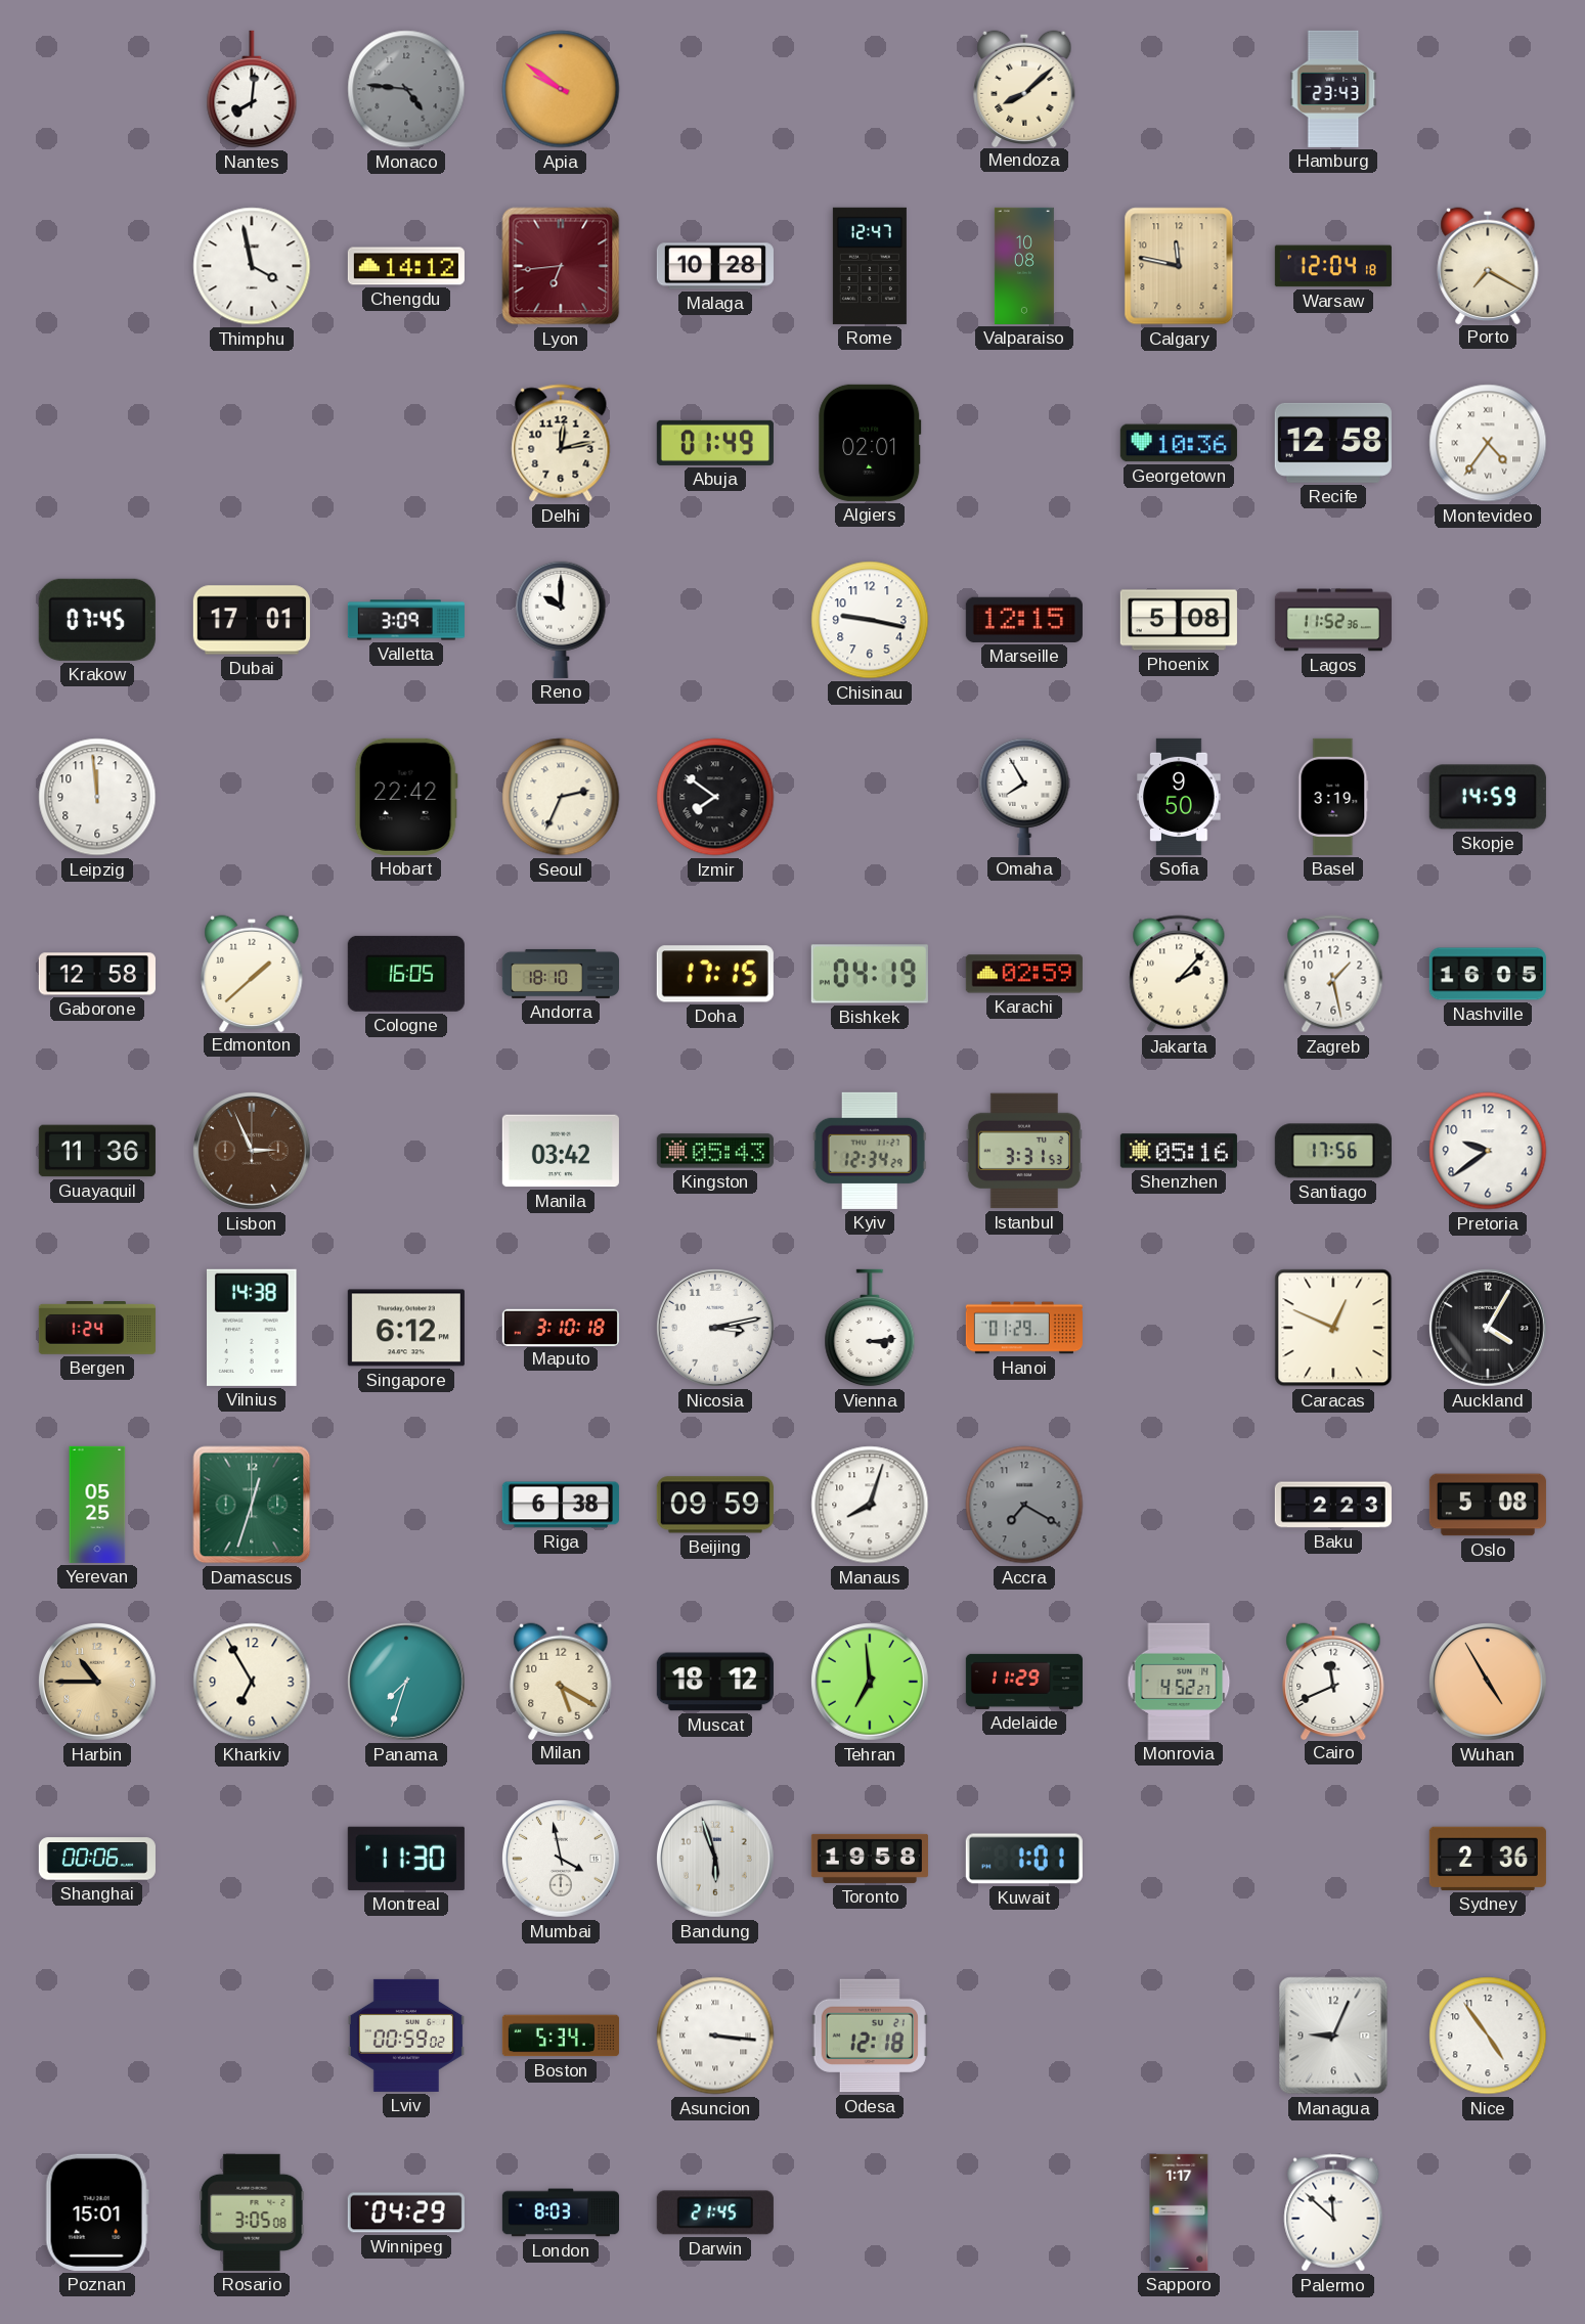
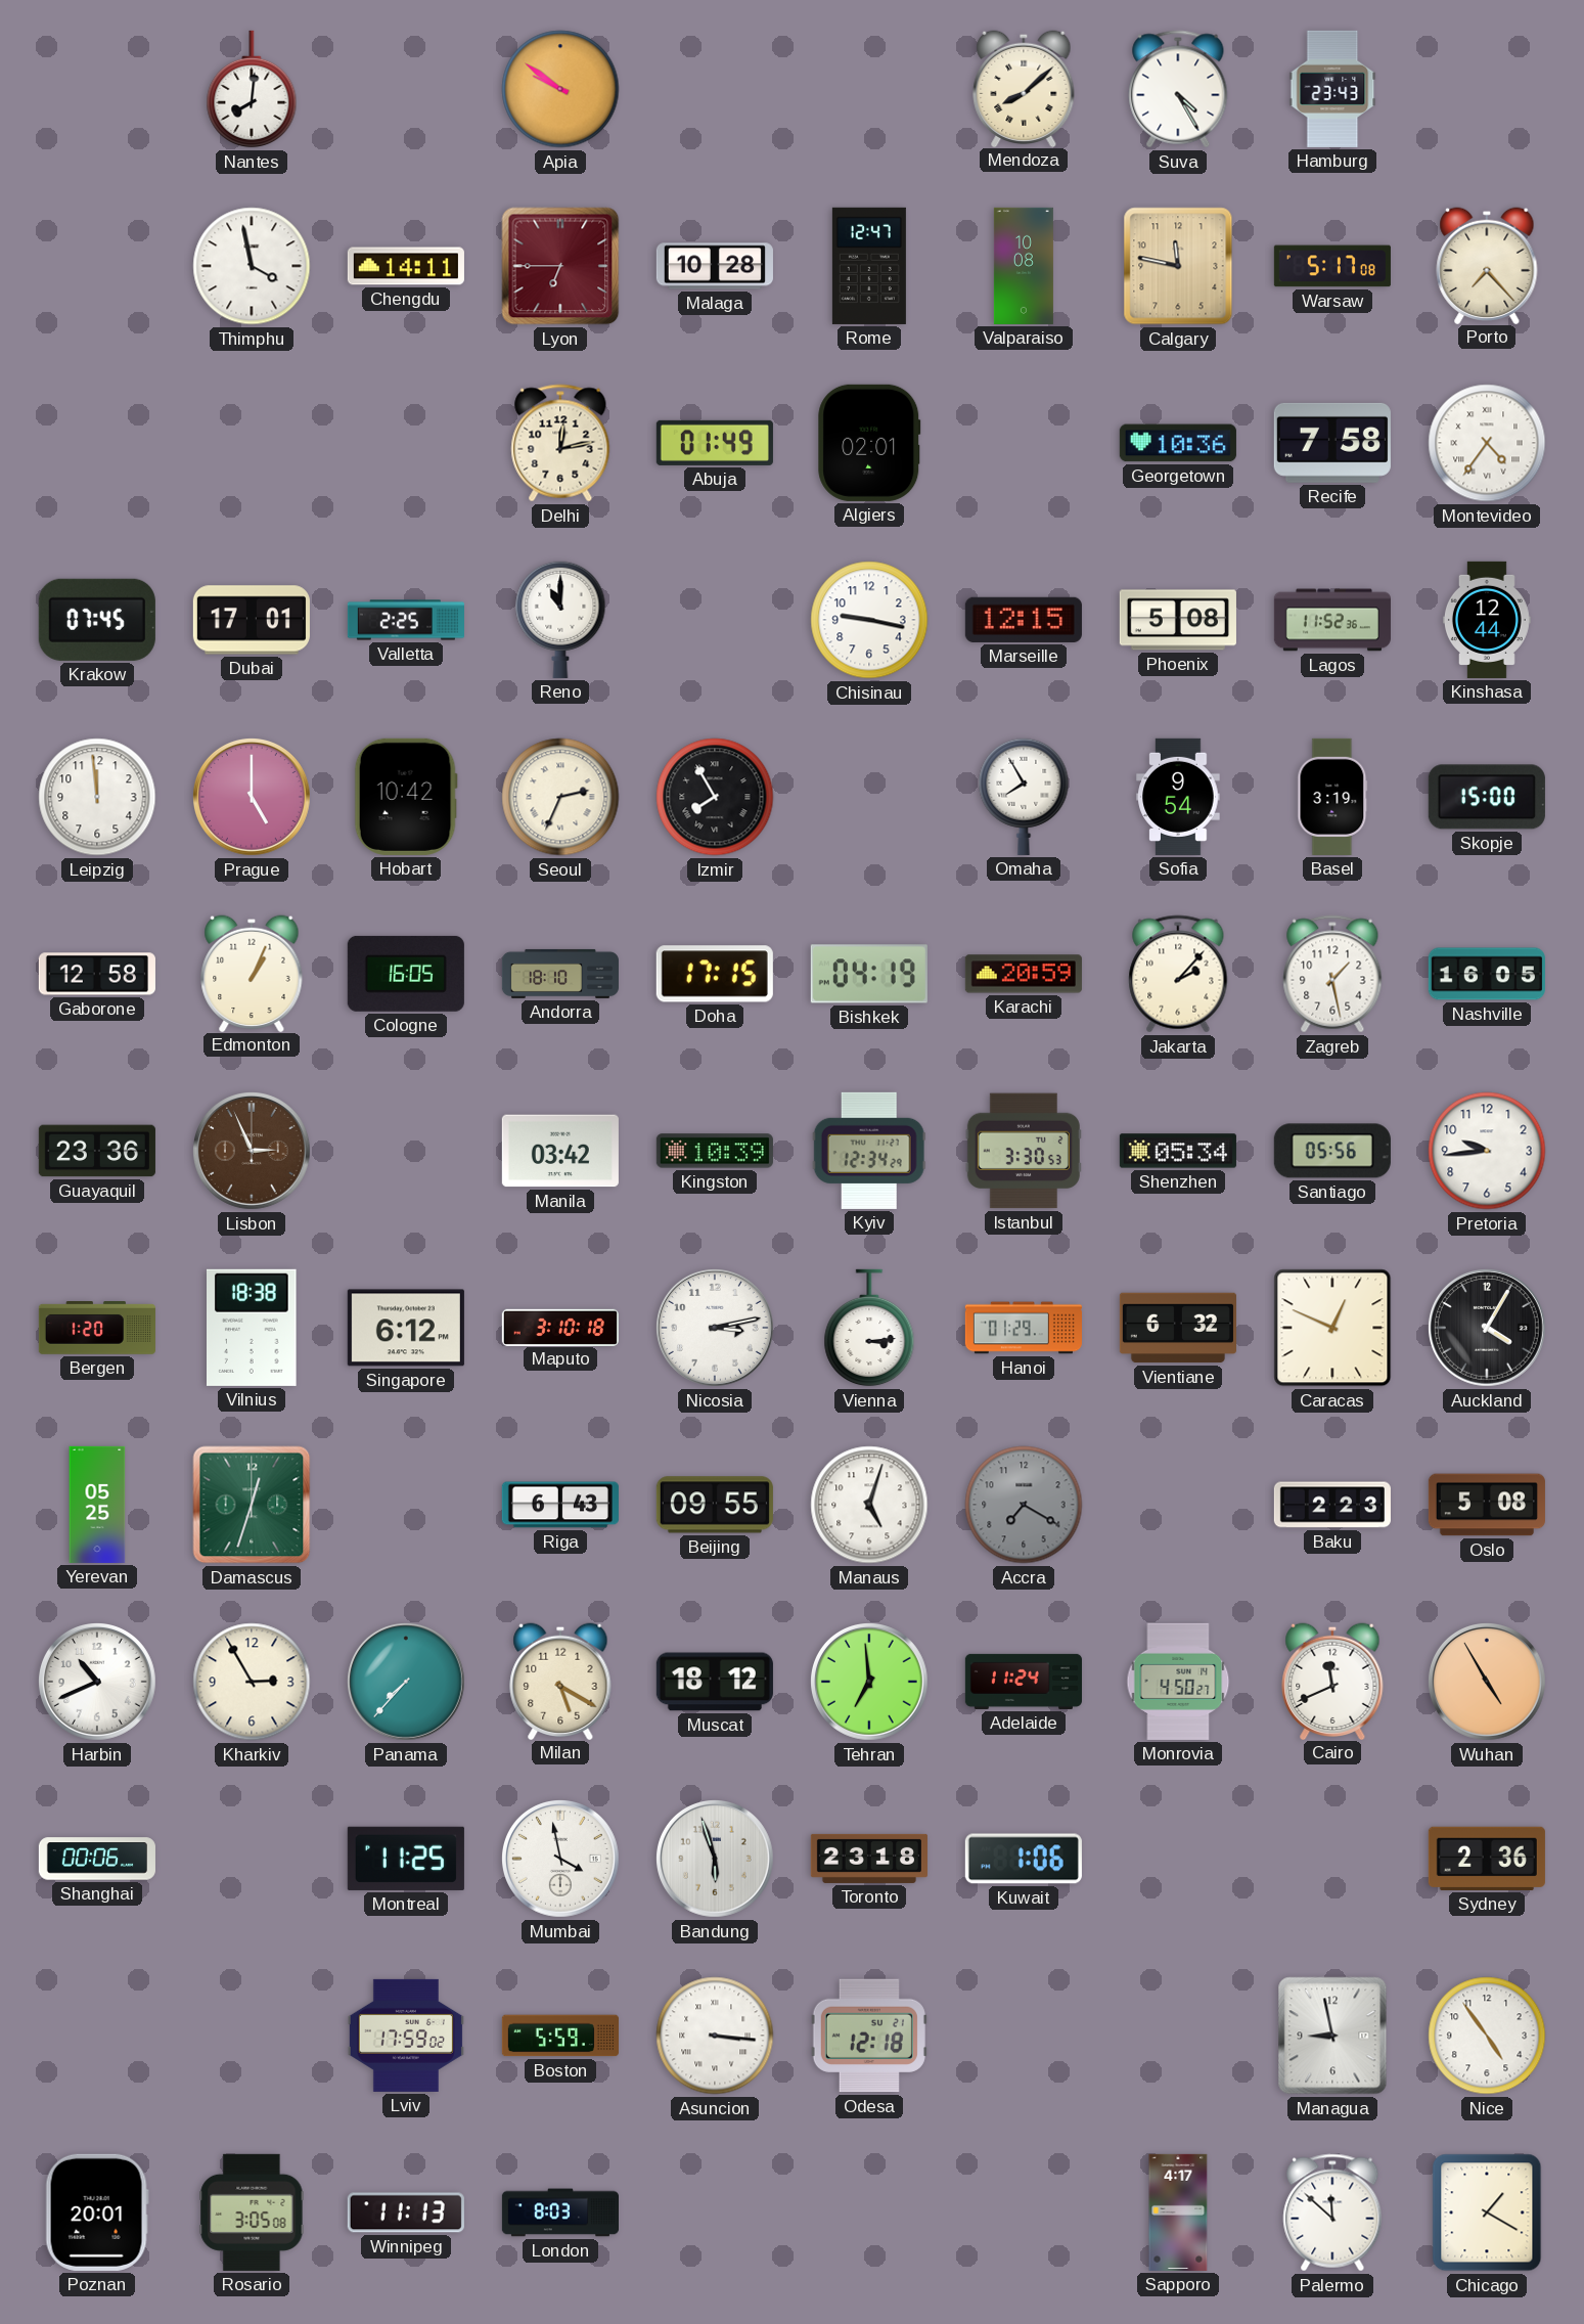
Monaco: 4:46 -> none
Suva: none -> 4:25
Chengdu: 14:12 -> 14:11
Lyon: 6:44 -> 6:45
Warsaw: 12:04 -> 5:17
Porto: 7:20 -> 7:23
Recife: 12:58 -> 7:58
Valletta: 3:09 -> 2:25
Reno: 10:00 -> 11:00
Kinshasa: none -> 12:44
Prague: none -> 5:00
Hobart: 22:42 -> 10:42
Izmir: 7:51 -> 7:55
Sofia: 9:50 -> 9:54
Skopje: 14:59 -> 15:00
Edmonton: 1:38 -> 1:04
Karachi: 02:59 -> 20:59
Guayaquil: 11:36 -> 23:36
Kingston: 05:43 -> 10:39
Istanbul: 3:31 -> 3:30
Shenzhen: 05:16 -> 05:34
Santiago: 17:56 -> 05:56
Pretoria: 9:39 -> 9:44
Bergen: 1:24 -> 1:20
Vilnius: 14:38 -> 18:38
Vientiane: none -> 6:32
Riga: 6:38 -> 6:43
Beijing: 09:59 -> 09:55
Manaus: 8:03 -> 5:03
Harbin: 10:45 -> 10:41
Harbin dial: champagne -> white
Kharkiv: 6:55 -> 2:55
Panama: 7:33 -> 7:37
Adelaide: 11:29 -> 11:24
Monrovia: 4:52 -> 4:50
Montreal: 11:30 -> 11:25
Toronto: 19:58 -> 23:18
Kuwait: 1:01 -> 1:06
Lviv: 00:59 -> 17:59
Boston: 5:34 -> 5:59
Managua: 9:04 -> 8:58
Poznan: 15:01 -> 20:01
Winnipeg: 04:29 -> 11:13
Darwin: 21:45 -> none
Sapporo: 1:17 -> 4:17
Chicago: none -> 1:20
